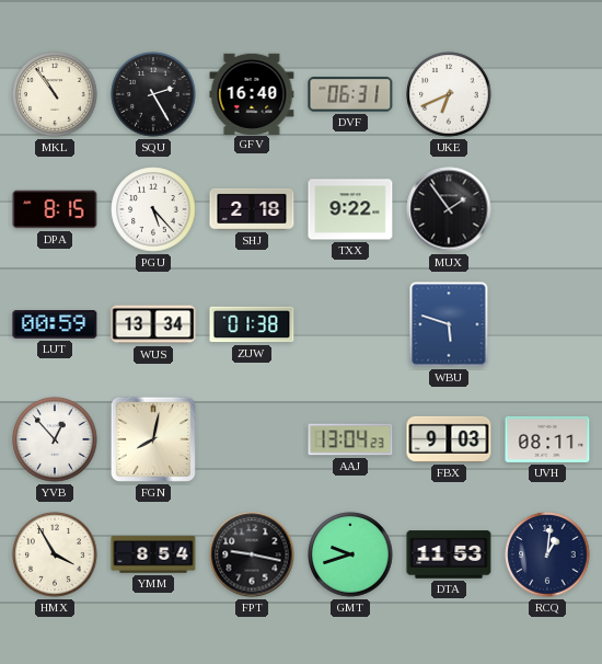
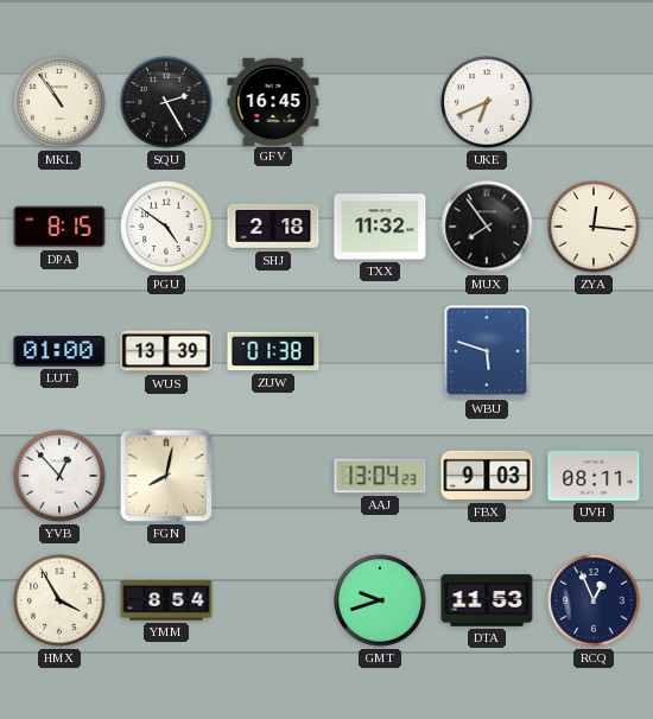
GFV: 16:40 -> 16:45
DVF: 06:31 -> none
PGU: 5:23 -> 4:51
TXX: 9:22 -> 11:32
MUX: 1:54 -> 7:54
ZYA: none -> 12:16
LUT: 00:59 -> 01:00
WUS: 13:34 -> 13:39
FPT: 9:17 -> none
RCQ: 1:01 -> 12:56
